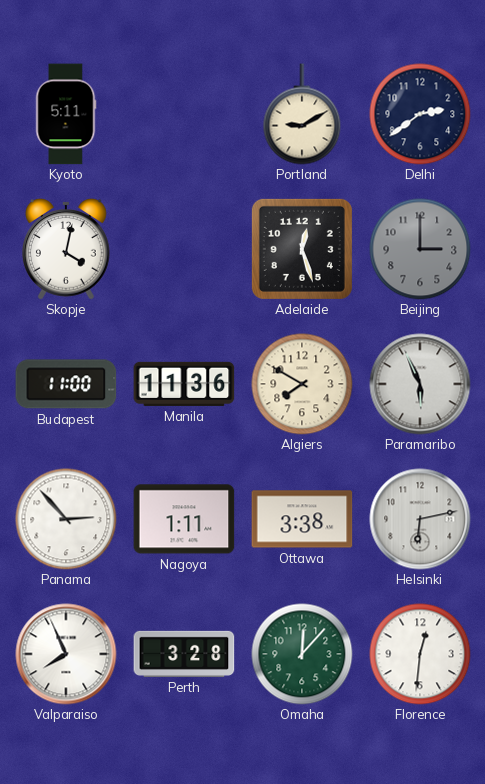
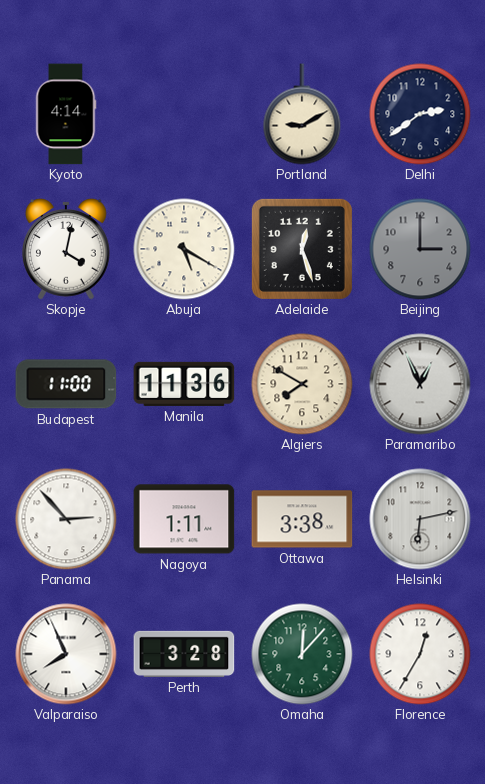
Kyoto: 5:11 -> 4:14
Abuja: none -> 5:20
Paramaribo: 5:56 -> 12:56
Florence: 12:31 -> 12:35
